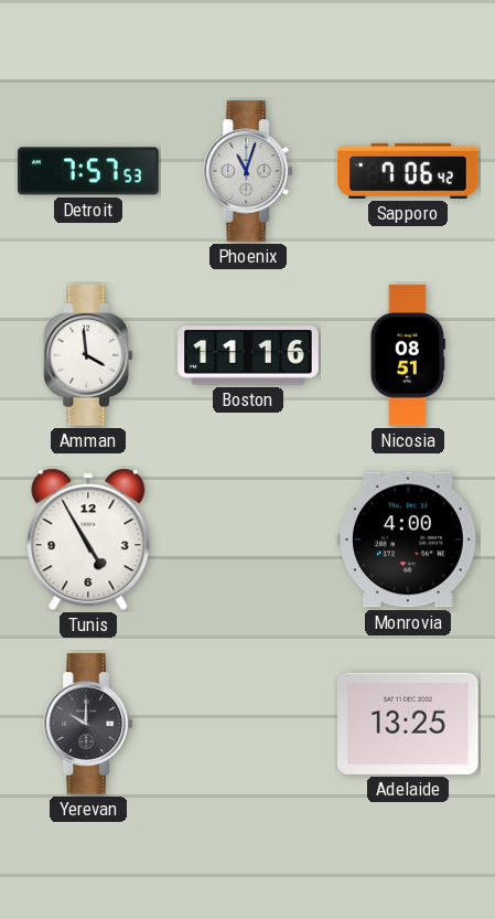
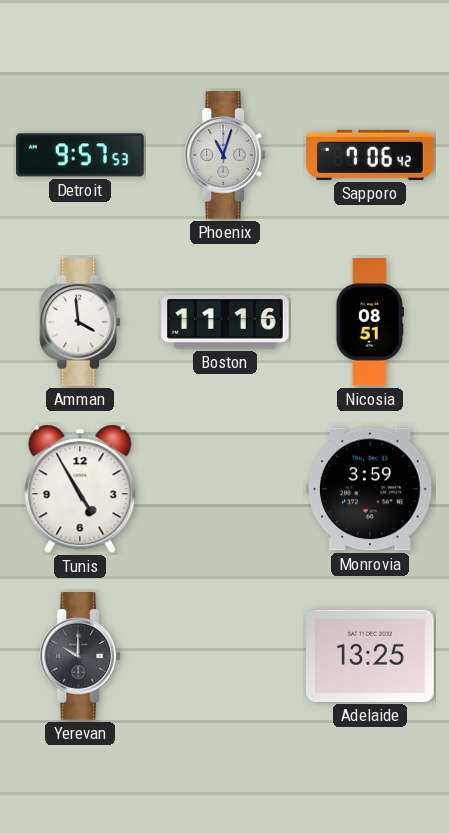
Detroit: 7:57 -> 9:57
Monrovia: 4:00 -> 3:59
